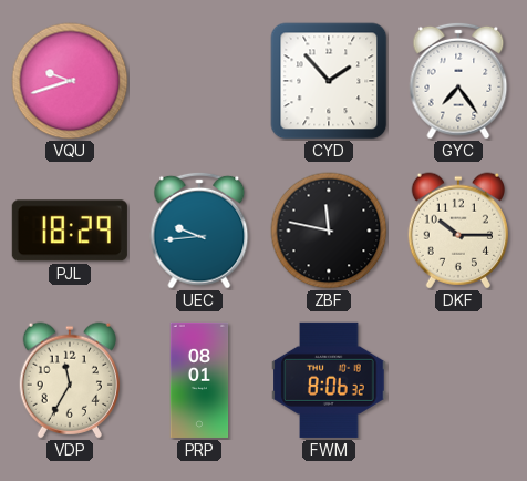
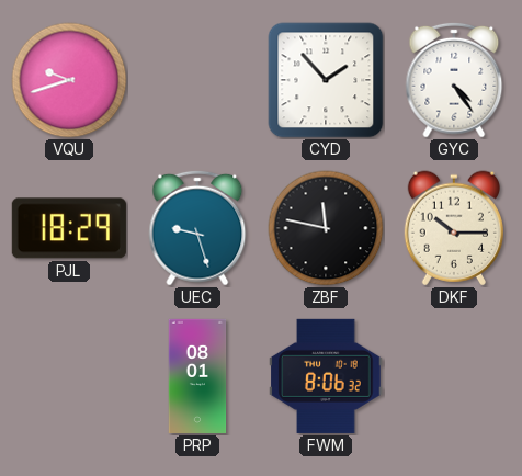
GYC: 7:24 -> 4:24
UEC: 9:44 -> 9:27
VDP: 11:35 -> none
